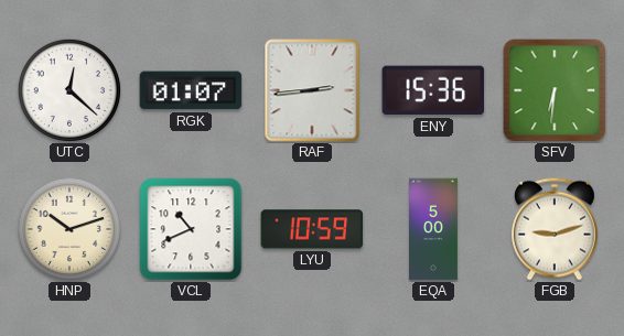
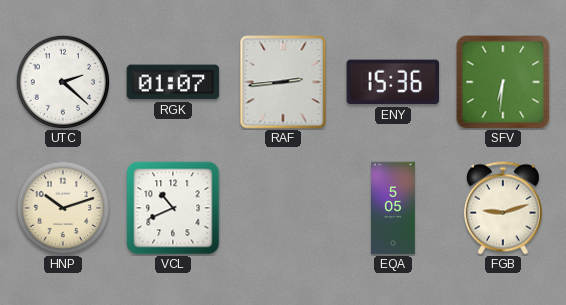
UTC: 12:22 -> 2:22
LYU: 10:59 -> none
EQA: 5:00 -> 5:05
